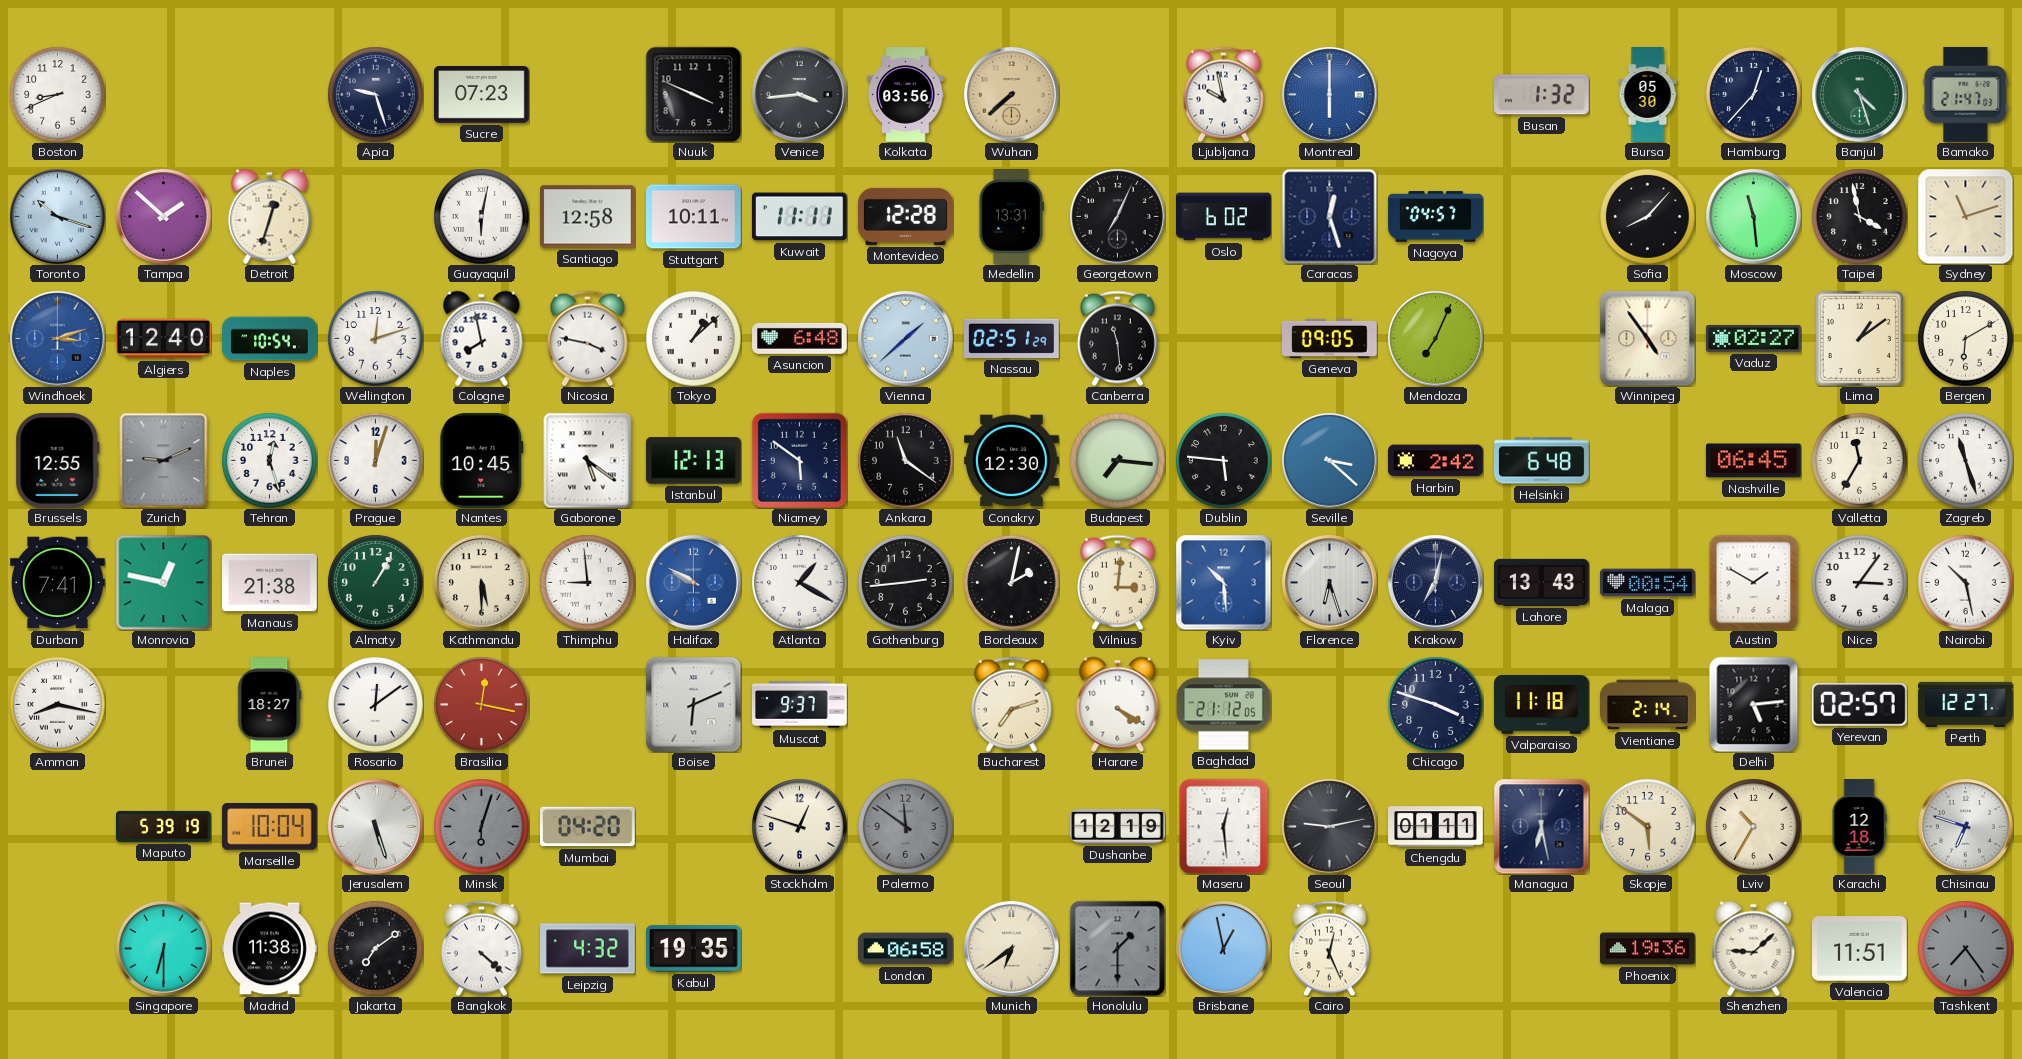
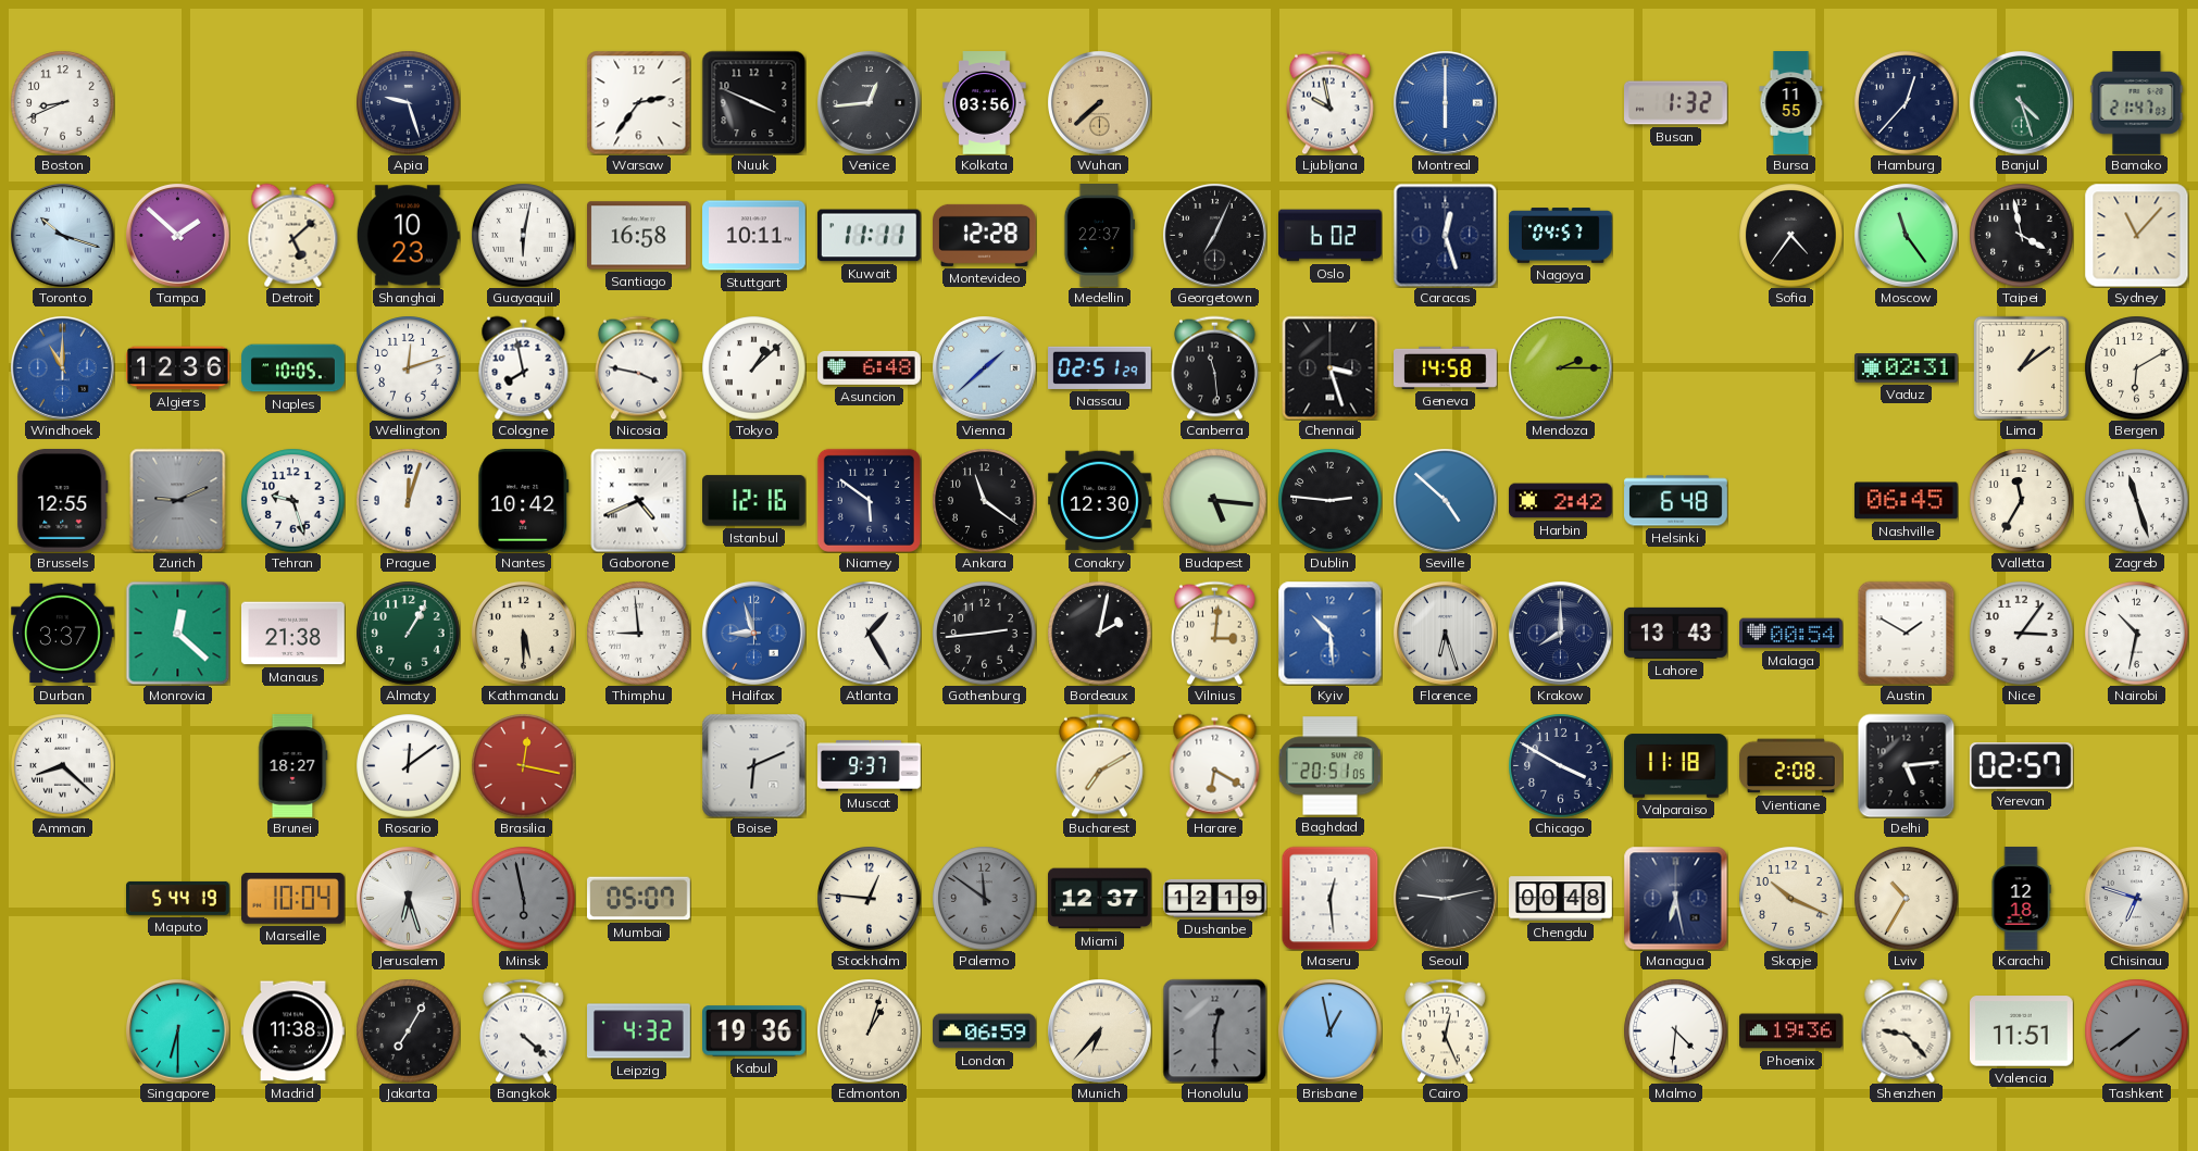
Sucre: 07:23 -> none
Warsaw: none -> 2:36
Venice: 3:44 -> 12:44
Bursa: 05:30 -> 11:55
Detroit: 12:33 -> 5:08
Shanghai: none -> 10:23
Santiago: 12:58 -> 16:58
Medellin: 13:31 -> 22:37
Sofia: 8:07 -> 4:36
Moscow: 11:29 -> 11:24
Sydney: 11:12 -> 11:07
Windhoek: 3:12 -> 11:00
Algiers: 12:40 -> 12:36
Naples: 10:54 -> 10:05
Chennai: none -> 3:27
Geneva: 09:05 -> 14:58
Mendoza: 7:04 -> 2:15
Winnipeg: 4:54 -> none
Vaduz: 02:27 -> 02:31
Tehran: 12:27 -> 9:27
Nantes: 10:45 -> 10:42
Gaborone: 5:21 -> 4:41
Istanbul: 12:13 -> 12:16
Budapest: 7:16 -> 5:16
Dublin: 5:46 -> 2:46
Seville: 3:22 -> 4:52
Durban: 7:41 -> 3:37
Monrovia: 12:47 -> 12:22
Halifax: 9:50 -> 8:57
Atlanta: 1:20 -> 1:25
Krakow: 7:02 -> 8:00
Nairobi: 10:28 -> 10:32
Amman: 8:17 -> 8:22
Bucharest: 7:12 -> 7:10
Harare: 4:20 -> 6:20
Baghdad: 21:12 -> 20:51
Chicago: 3:48 -> 3:50
Vientiane: 2:14 -> 2:08
Perth: 12:27 -> none
Maputo: 5:39 -> 5:44
Jerusalem: 5:27 -> 6:27
Minsk: 6:03 -> 5:58
Mumbai: 04:20 -> 05:07
Stockholm: 12:48 -> 12:46
Miami: none -> 12:37
Chengdu: 01:11 -> 00:48
Skopje: 5:51 -> 10:19
Jakarta: 7:09 -> 7:05
Kabul: 19:35 -> 19:36
Edmonton: none -> 1:03
London: 06:58 -> 06:59
Munich: 6:39 -> 6:37
Honolulu: 1:30 -> 12:30
Malmo: none -> 4:31
Shenzhen: 9:08 -> 9:23
Tashkent: 7:24 -> 7:39
